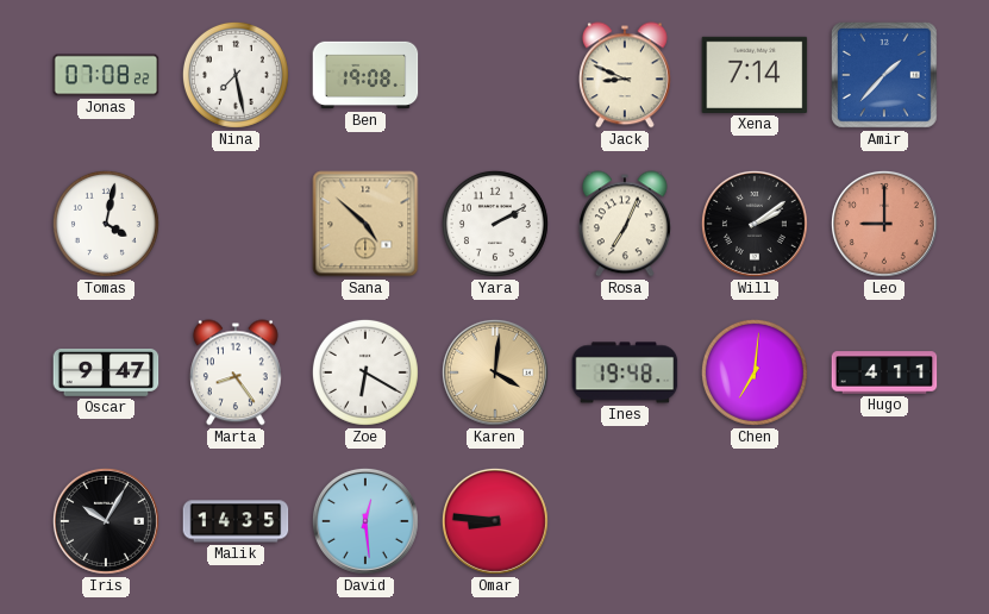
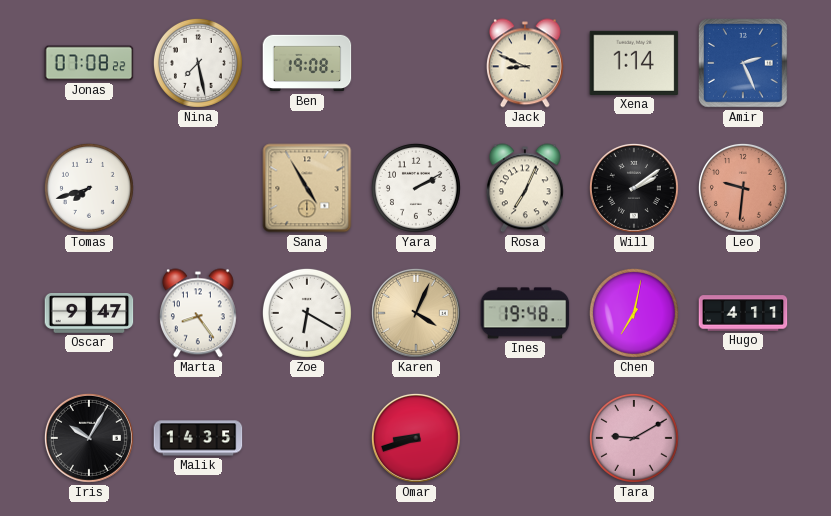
Xena: 7:14 -> 1:14
Amir: 1:37 -> 2:26
Tomas: 4:02 -> 7:42
Sana: 4:52 -> 4:55
Leo: 9:00 -> 9:31
Karen: 4:01 -> 4:04
Chen: 7:01 -> 7:02
David: 12:29 -> none
Omar: 8:46 -> 8:42
Tara: none -> 9:10
